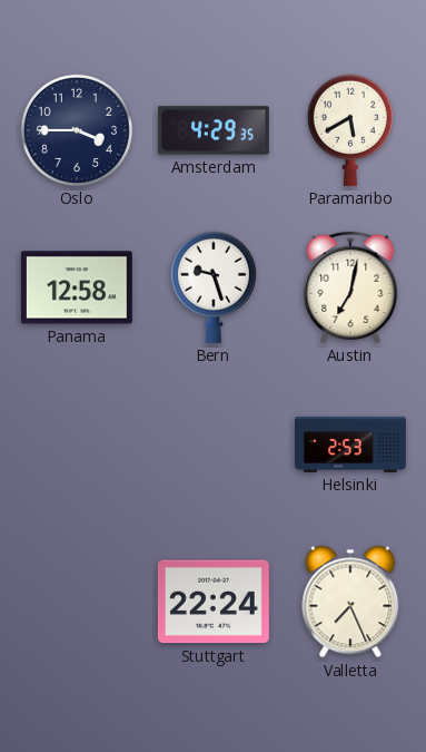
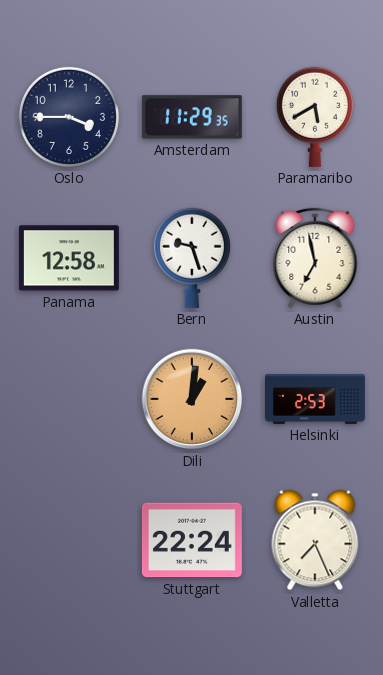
Amsterdam: 4:29 -> 11:29
Austin: 7:02 -> 6:58
Dili: none -> 1:01
